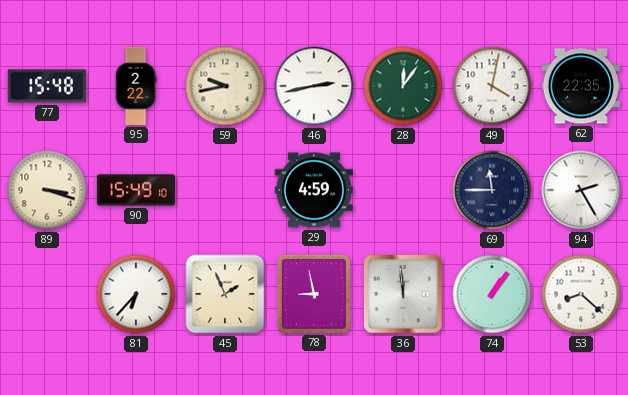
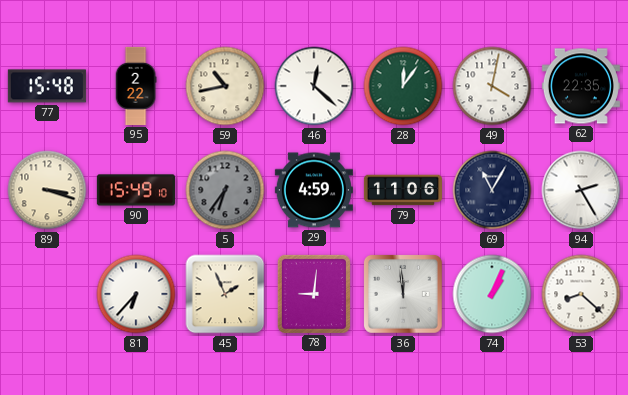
59: 9:43 -> 10:43
46: 2:43 -> 12:22
5: none -> 6:36
79: none -> 11:06
69: 11:45 -> 11:05
78: 8:58 -> 9:01
74: 1:06 -> 1:04
